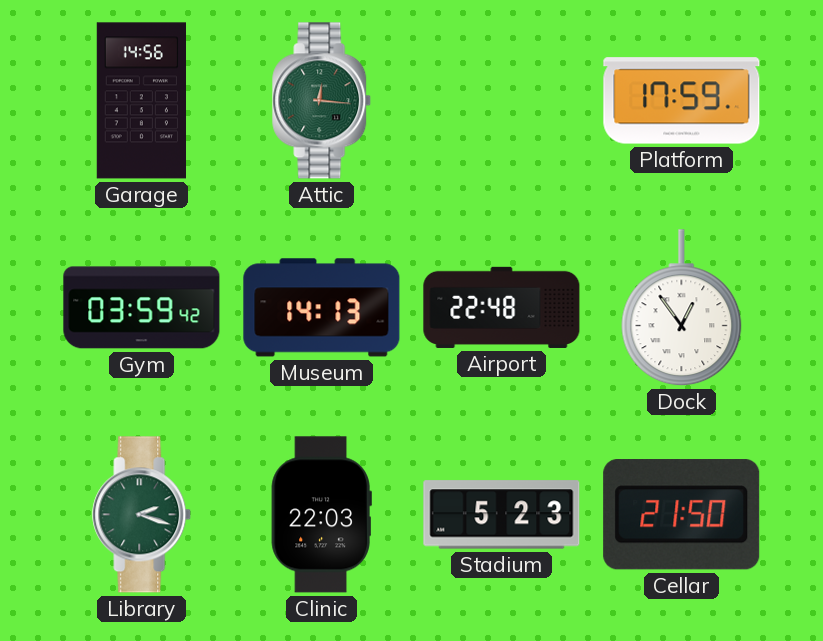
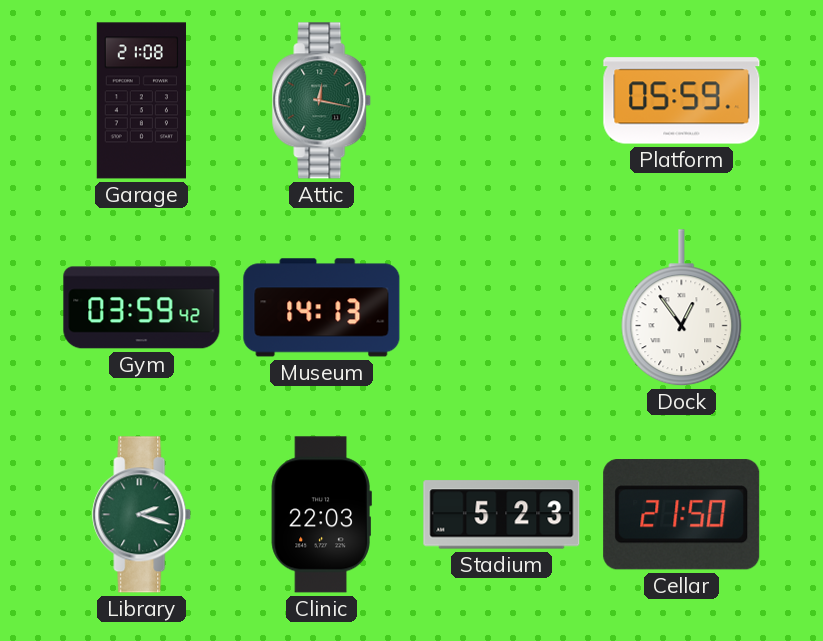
Garage: 14:56 -> 21:08
Attic: 12:16 -> 12:17
Platform: 17:59 -> 05:59
Airport: 22:48 -> none
